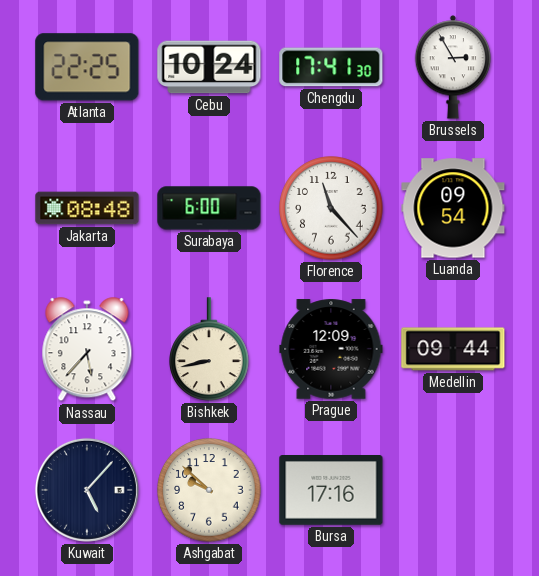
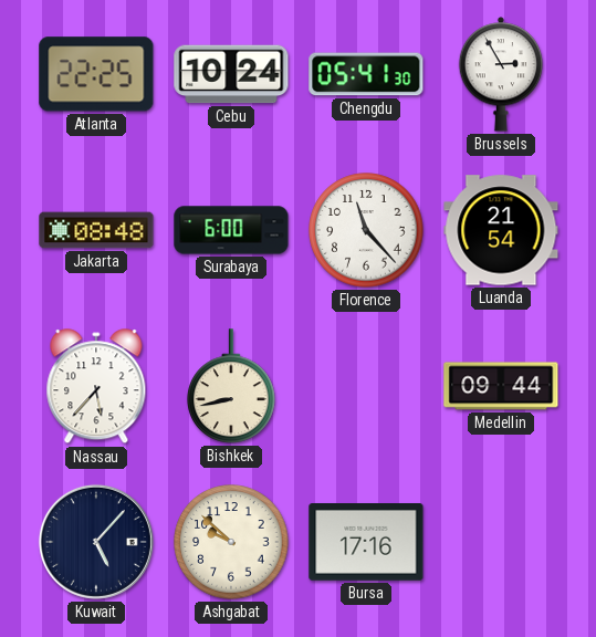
Chengdu: 17:41 -> 05:41
Luanda: 09:54 -> 21:54
Prague: 12:09 -> none
